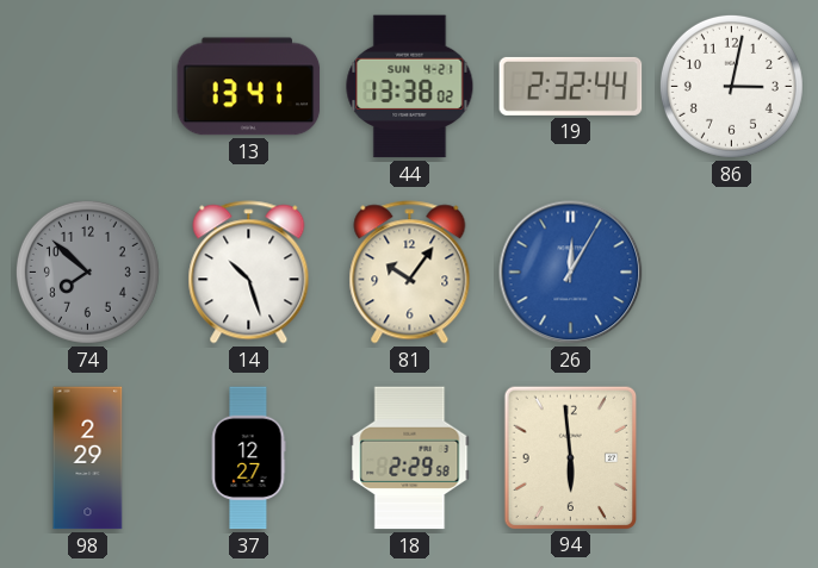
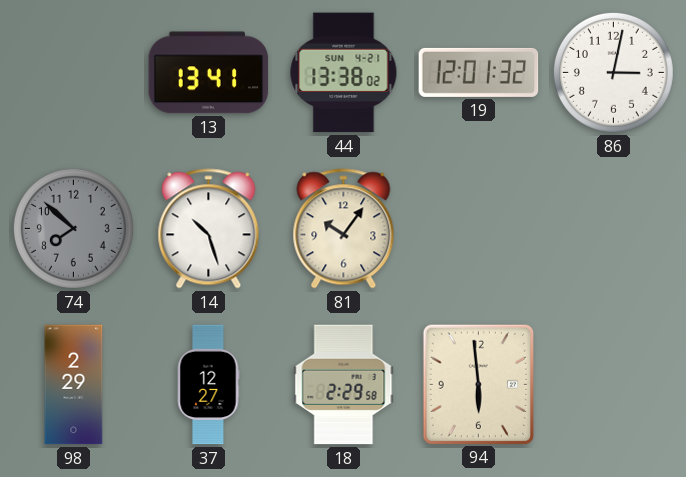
19: 2:32 -> 12:01
26: 12:05 -> none
